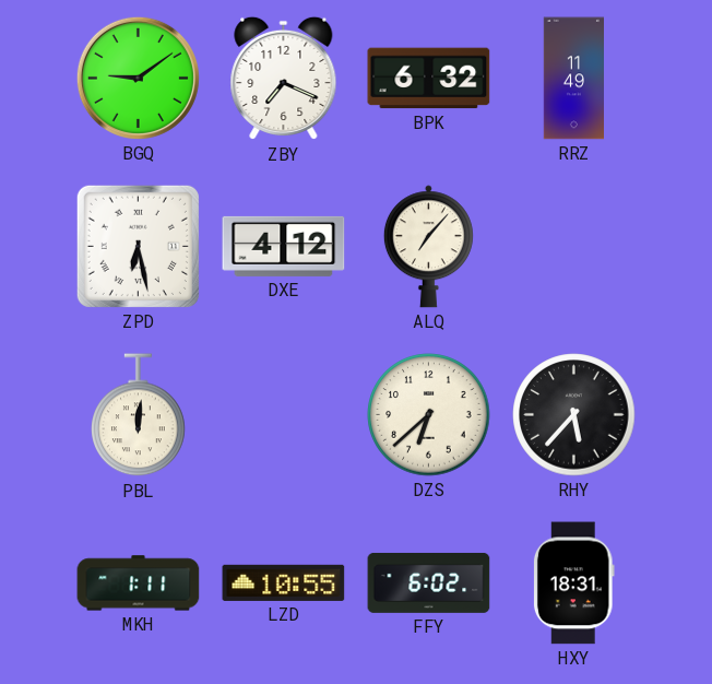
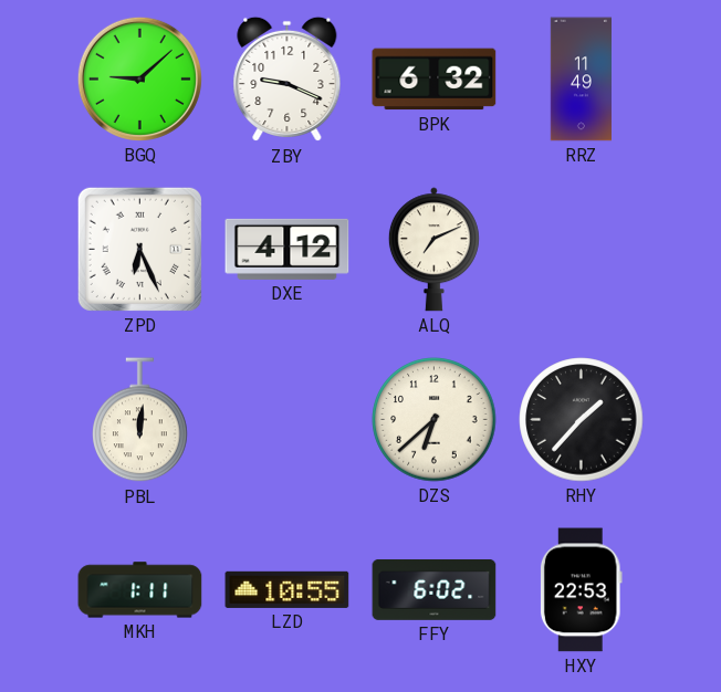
BGQ: 9:09 -> 9:08
ZBY: 7:19 -> 9:19
ZPD: 6:28 -> 6:26
ALQ: 7:07 -> 7:11
RHY: 5:37 -> 1:37
HXY: 18:31 -> 22:53
